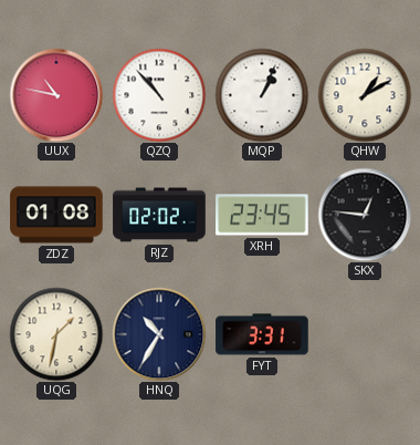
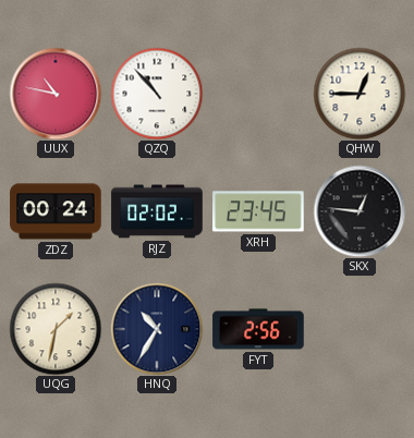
MQP: 1:04 -> none
QHW: 1:10 -> 12:45
ZDZ: 01:08 -> 00:24
FYT: 3:31 -> 2:56
